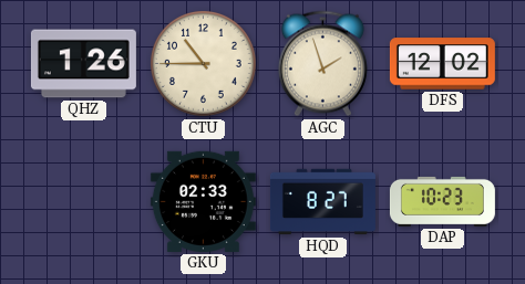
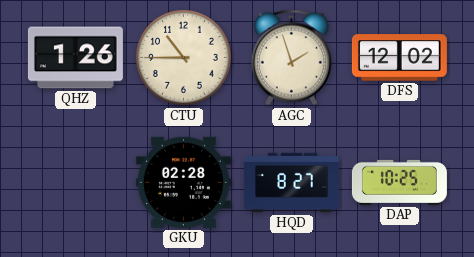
GKU: 02:33 -> 02:28
DAP: 10:23 -> 10:25
